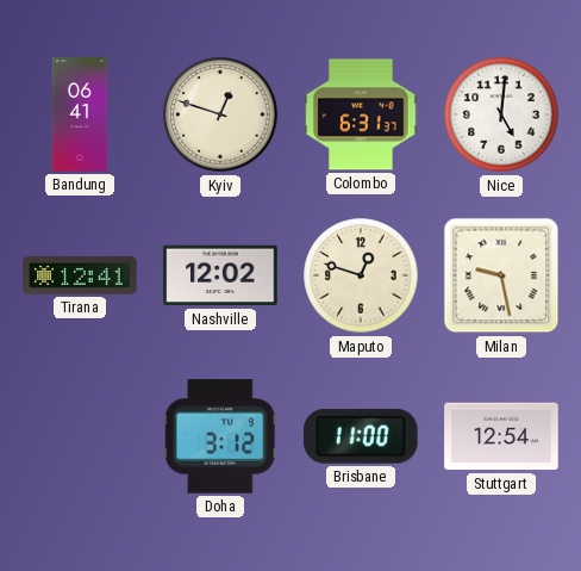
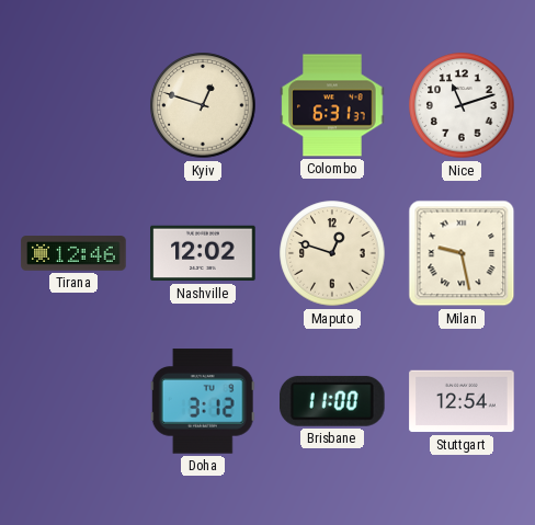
Bandung: 06:41 -> none
Nice: 5:01 -> 11:12
Tirana: 12:41 -> 12:46
